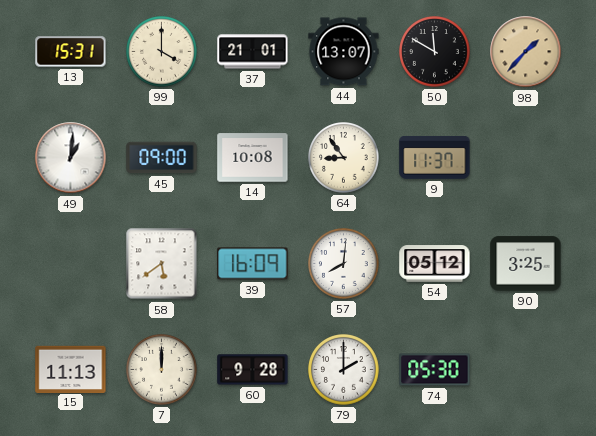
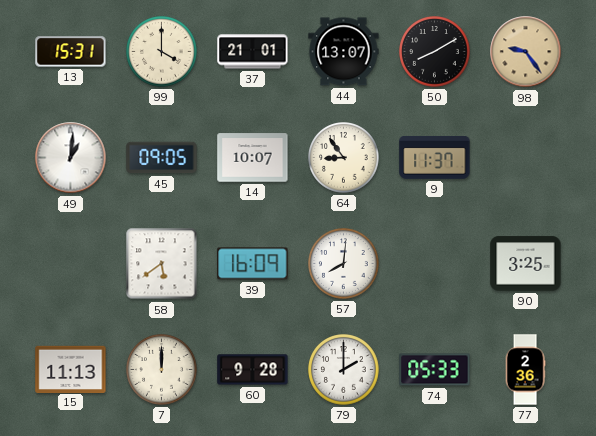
50: 11:50 -> 8:10
98: 1:37 -> 9:24
45: 09:00 -> 09:05
14: 10:08 -> 10:07
54: 05:12 -> none
74: 05:30 -> 05:33
77: none -> 2:36
